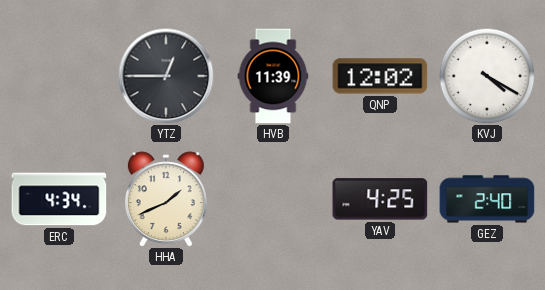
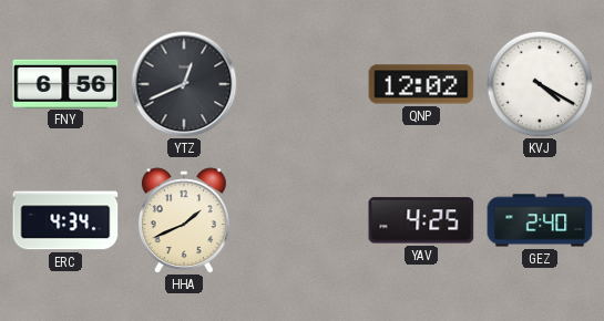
FNY: none -> 6:56
YTZ: 12:45 -> 12:41
HVB: 11:39 -> none
